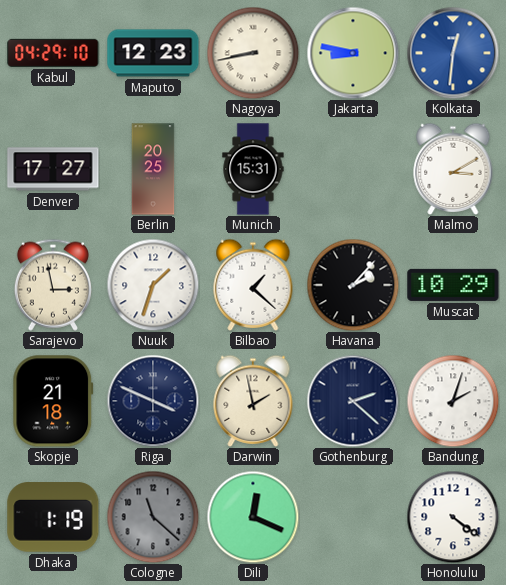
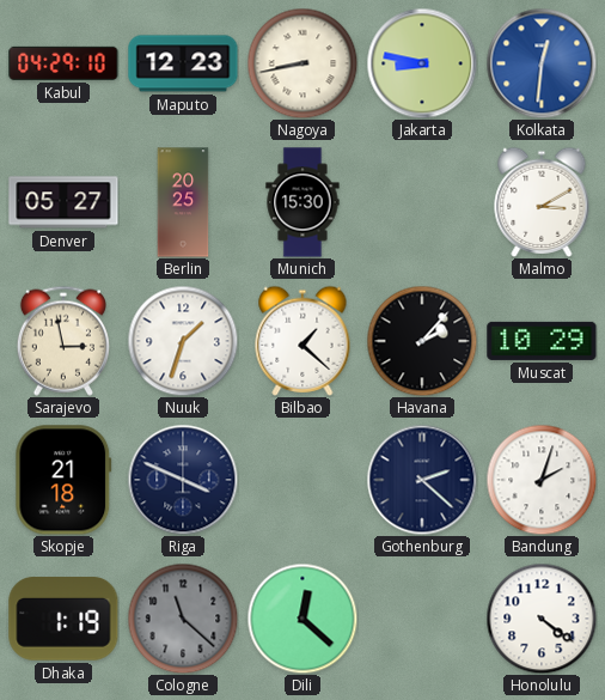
Denver: 17:27 -> 05:27
Munich: 15:31 -> 15:30
Darwin: 1:58 -> none
Dili: 12:19 -> 12:22
